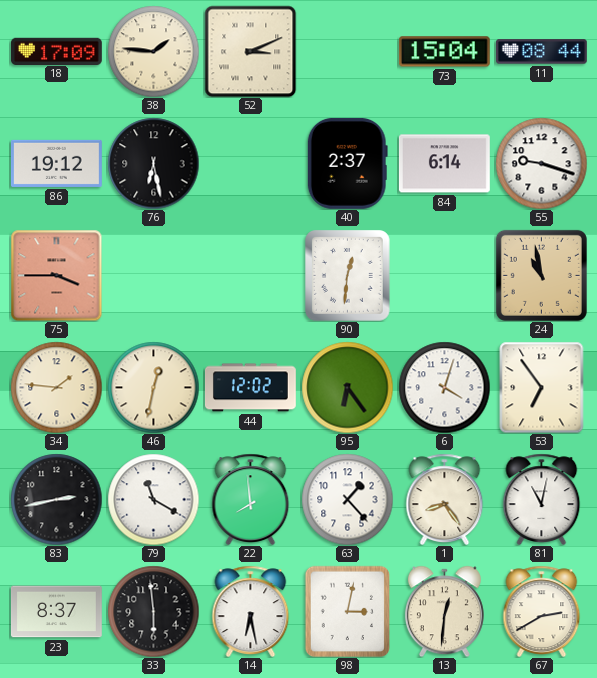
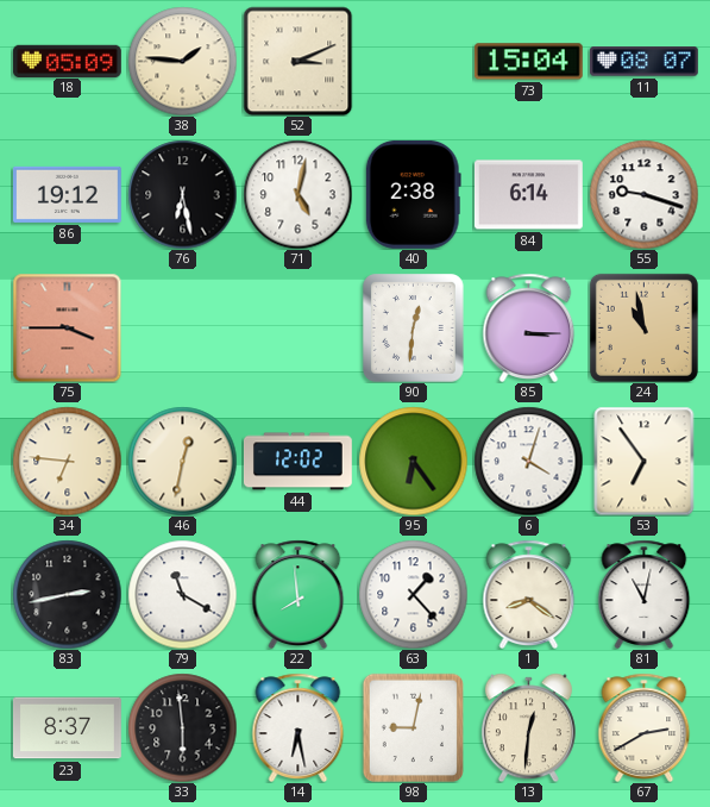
18: 17:09 -> 05:09
11: 08:44 -> 08:07
71: none -> 5:02
40: 2:37 -> 2:38
85: none -> 3:15
34: 1:46 -> 6:46
1: 8:24 -> 8:21
98: 3:02 -> 9:02
